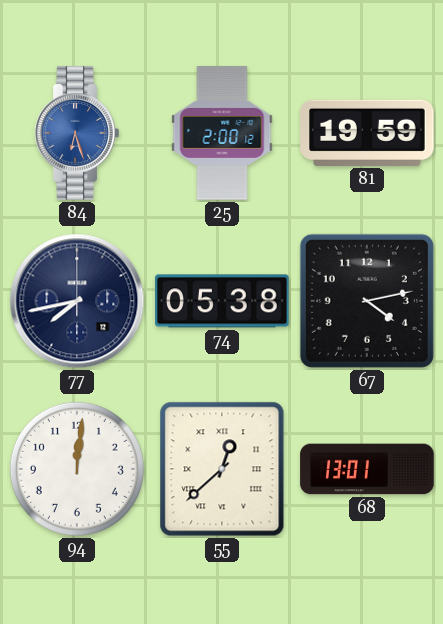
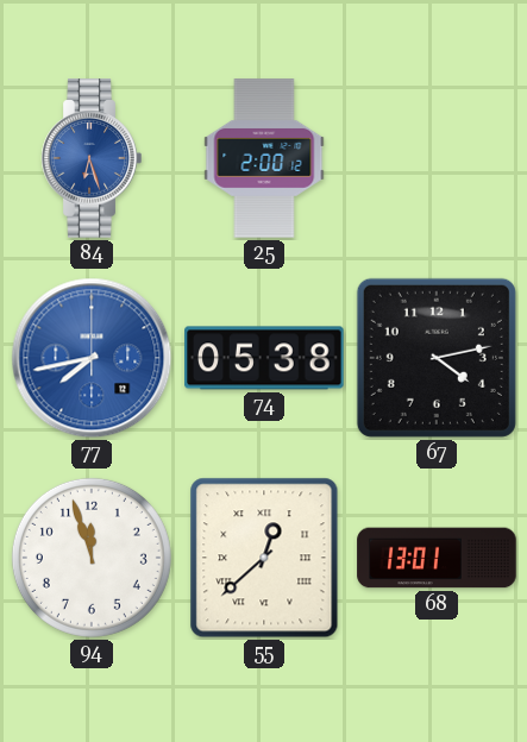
81: 19:59 -> none
77 dial: navy -> blue
94: 12:01 -> 11:57
